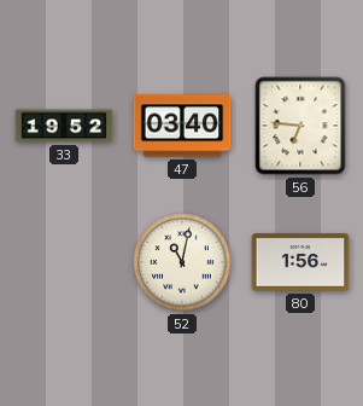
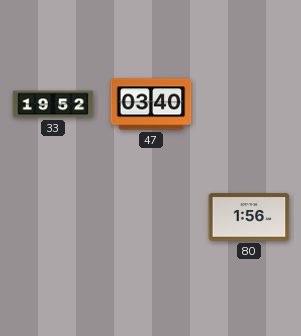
56: 6:46 -> none
52: 11:02 -> none
